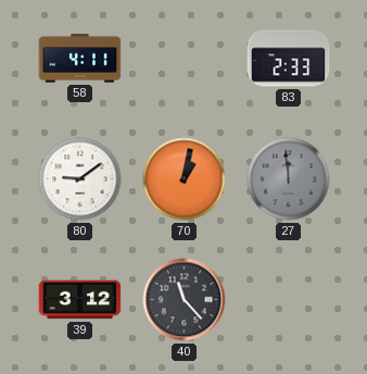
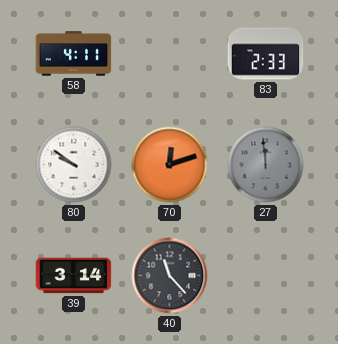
80: 9:09 -> 9:51
70: 1:02 -> 12:12
39: 3:12 -> 3:14
